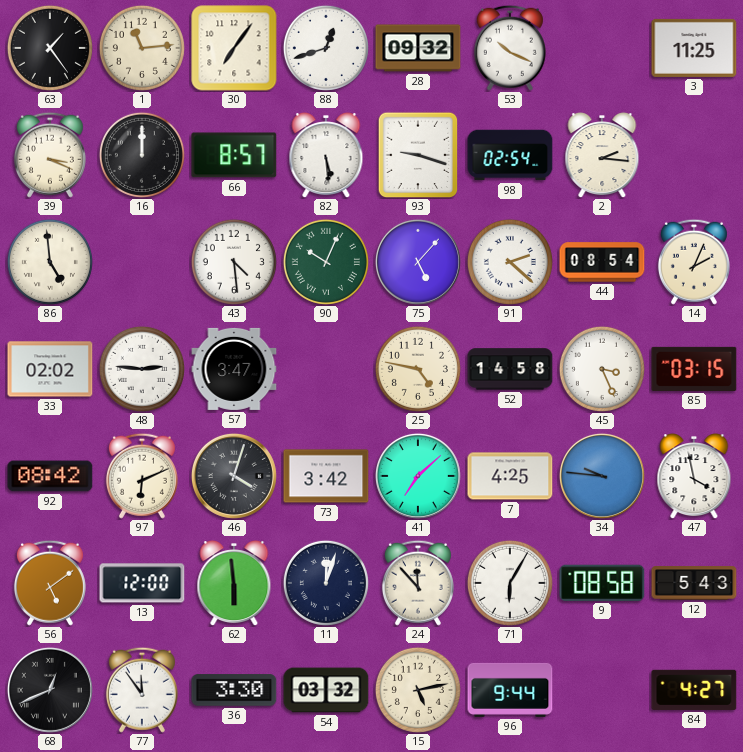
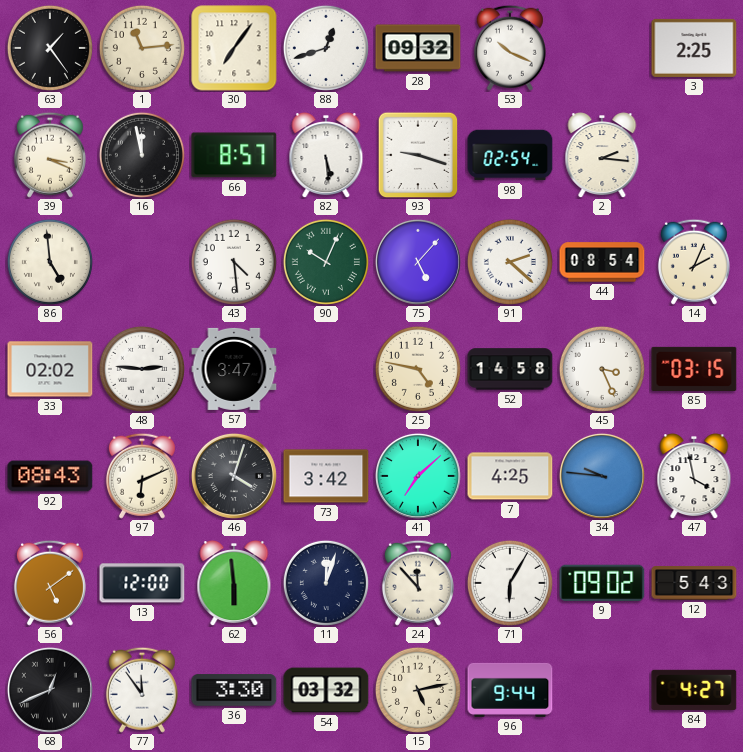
3: 11:25 -> 2:25
16: 12:00 -> 11:58
92: 08:42 -> 08:43
9: 08:58 -> 09:02
